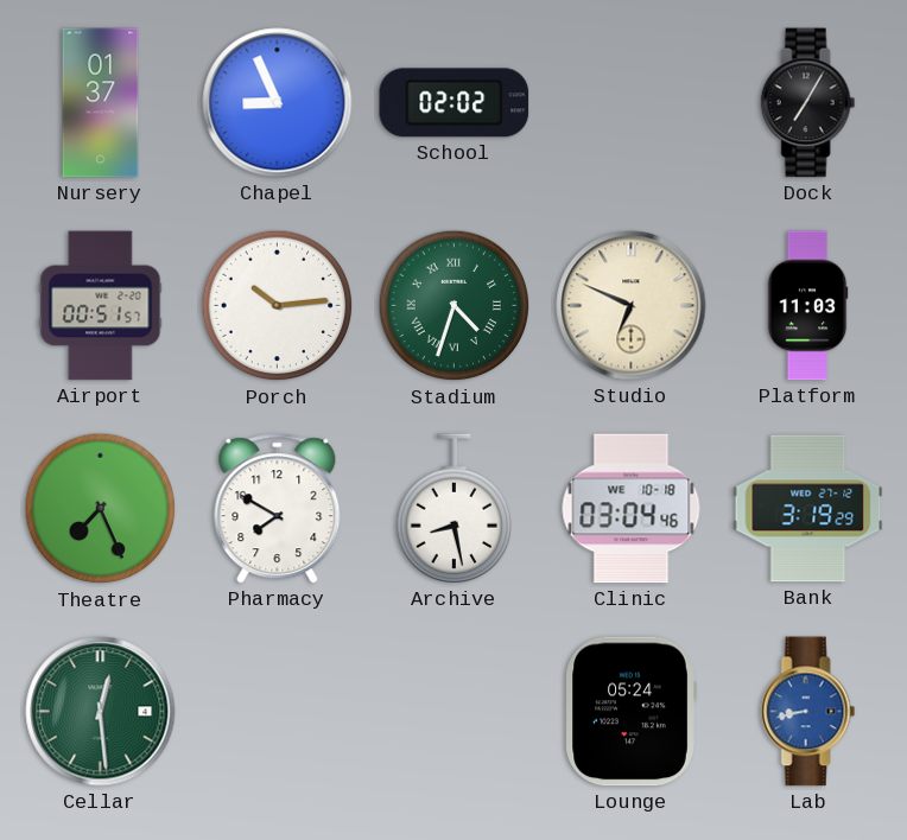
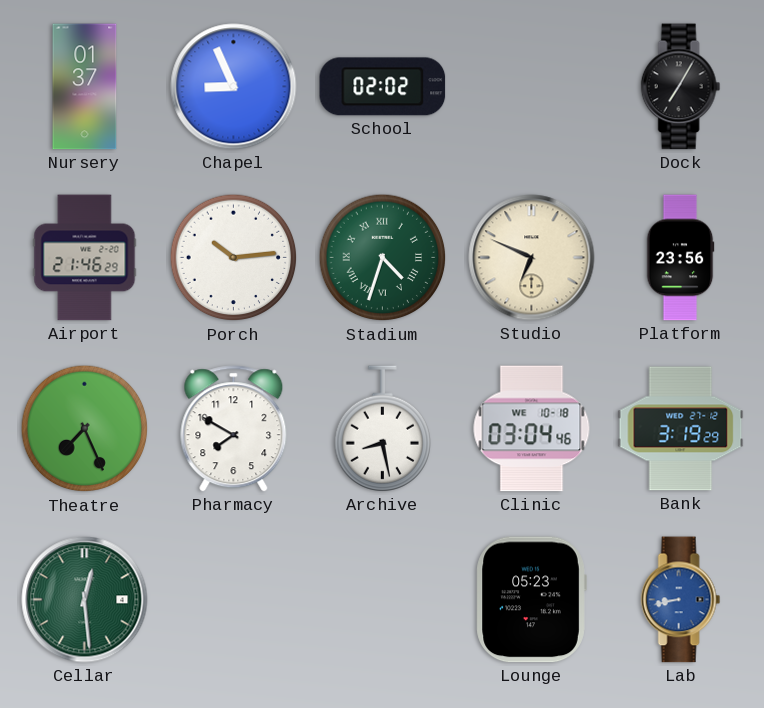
Airport: 00:51 -> 21:46
Platform: 11:03 -> 23:56
Lounge: 05:24 -> 05:23
